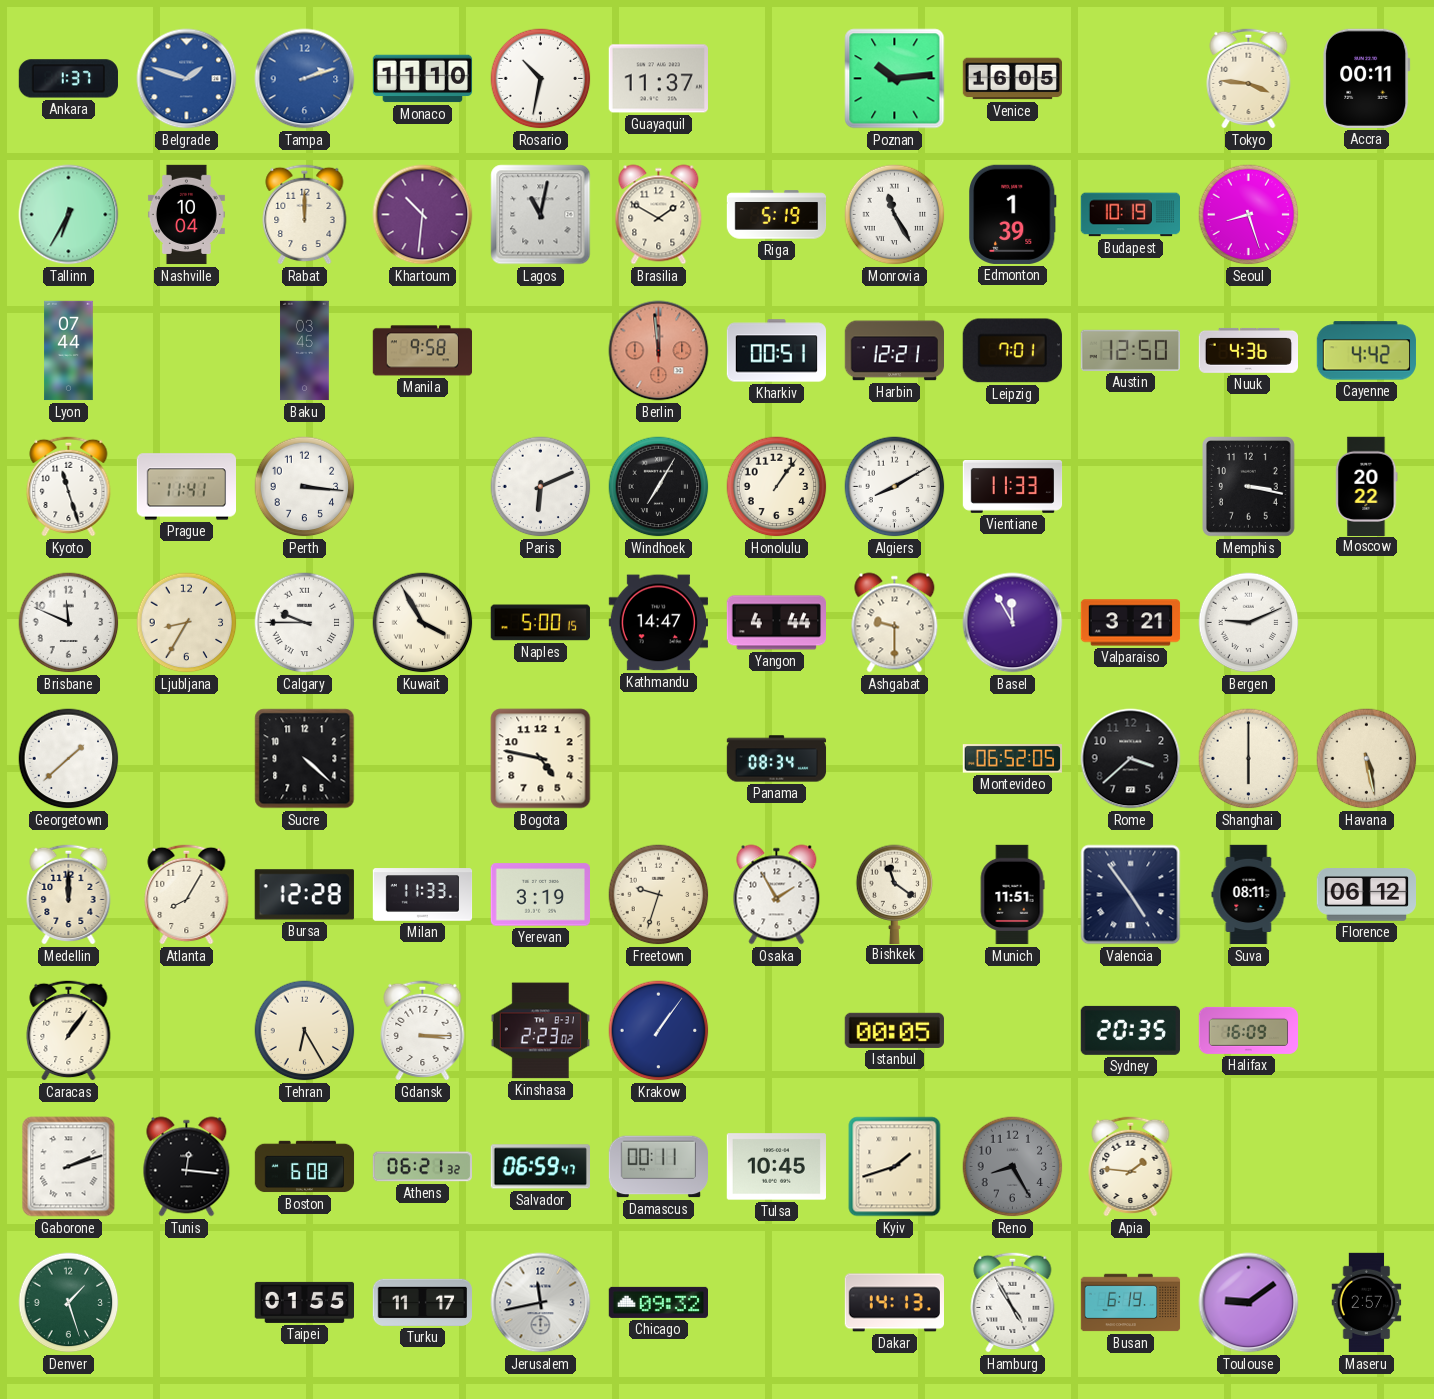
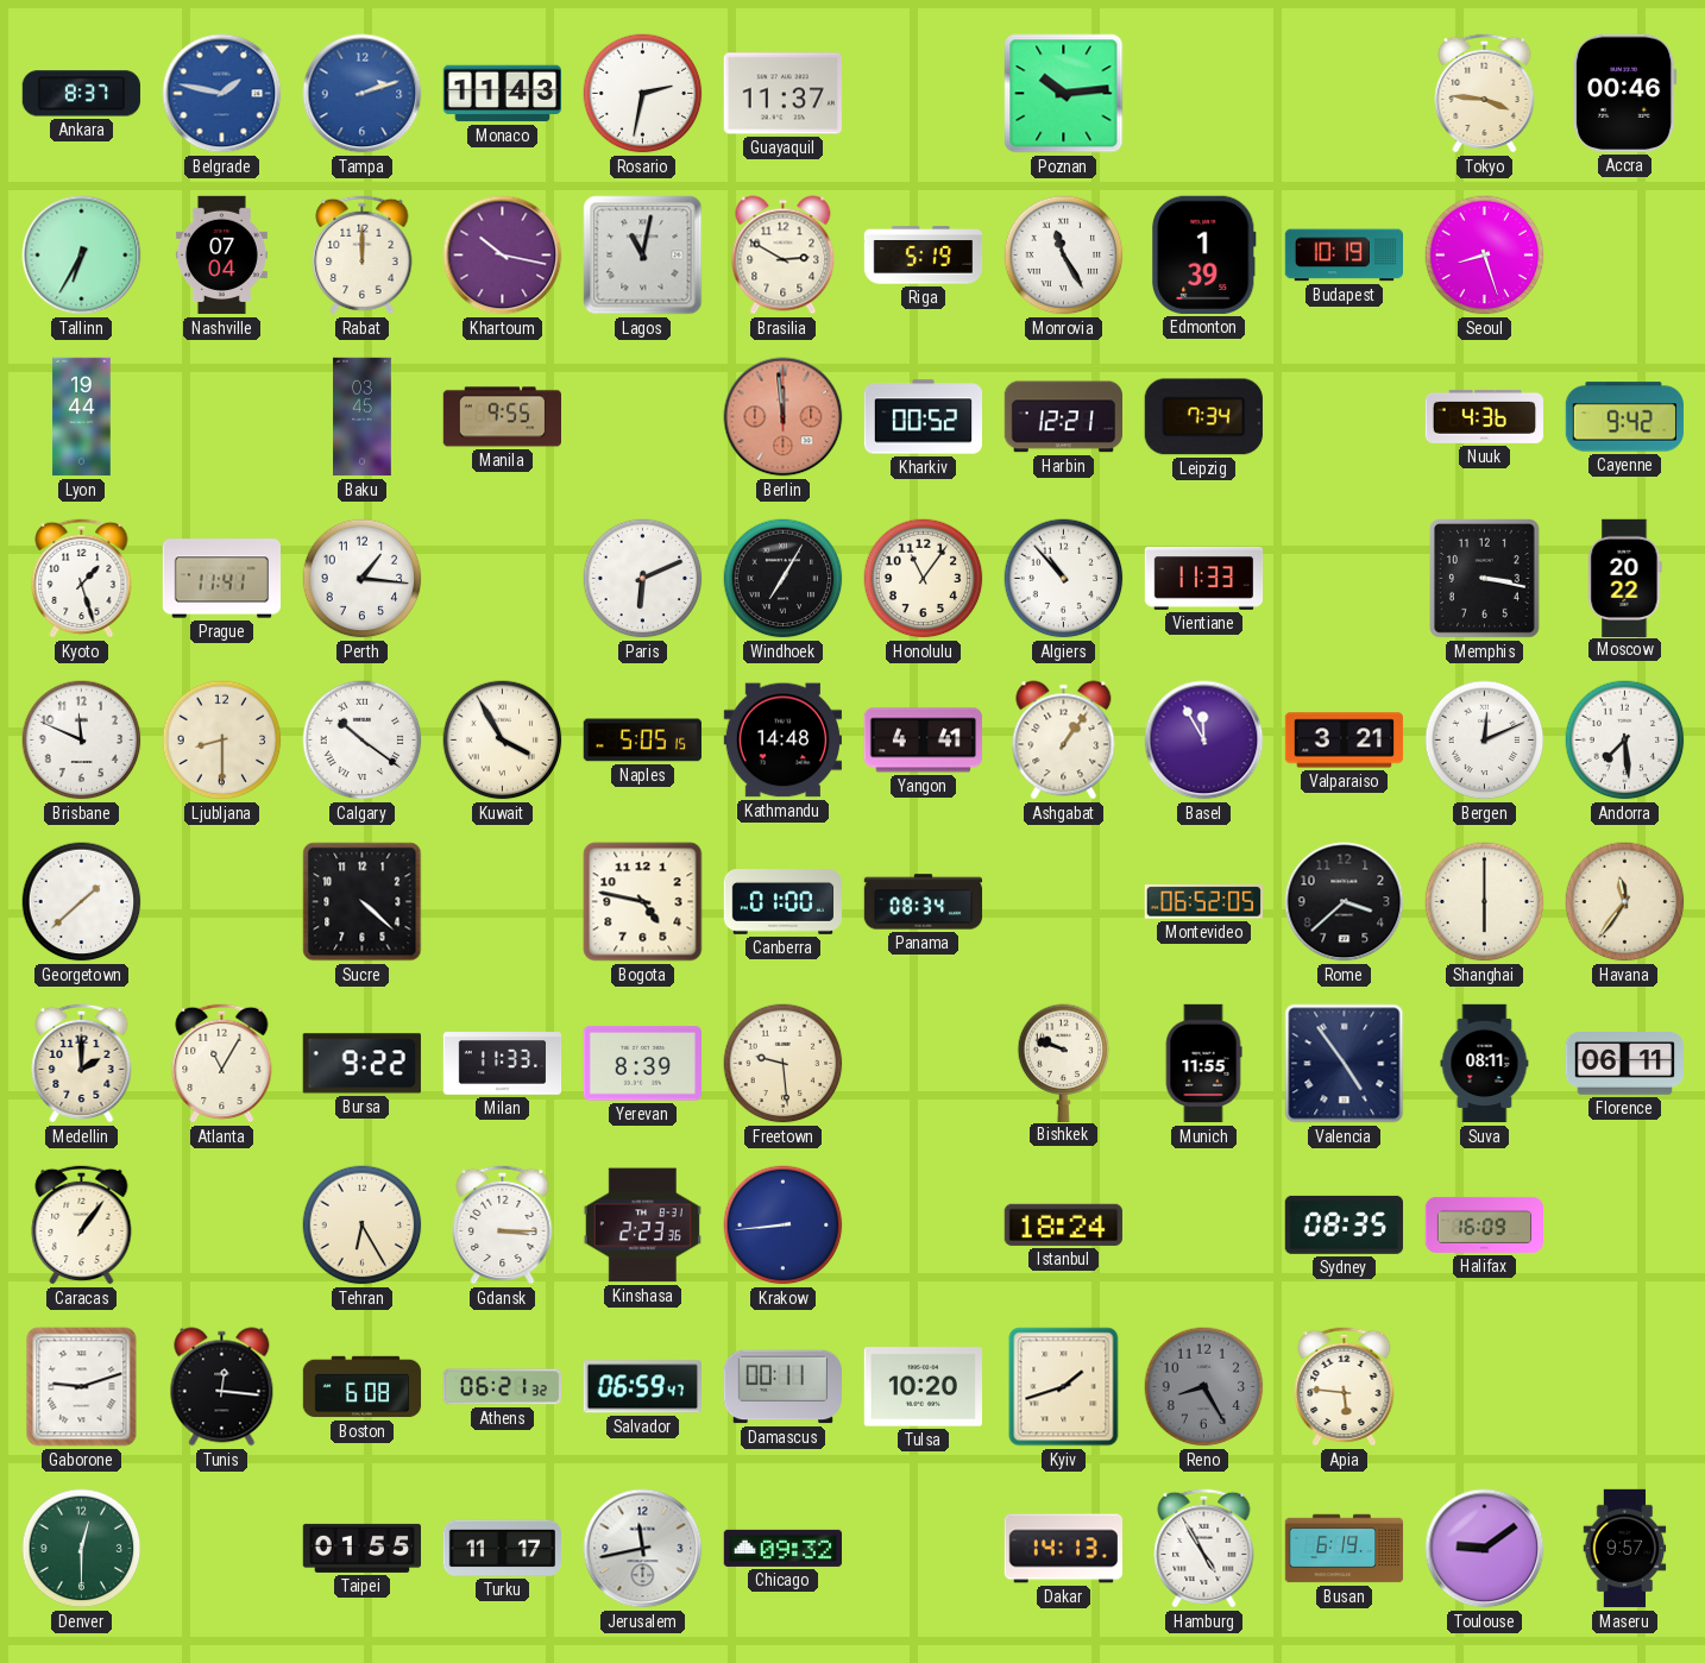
Ankara: 1:37 -> 8:37
Belgrade: 1:48 -> 1:47
Monaco: 11:10 -> 11:43
Rosario: 10:32 -> 2:32
Venice: 16:05 -> none
Accra: 00:11 -> 00:46
Nashville: 10:04 -> 07:04
Khartoum: 10:31 -> 10:17
Brasilia: 1:50 -> 2:50
Lyon: 07:44 -> 19:44
Manila: 9:58 -> 9:55
Kharkiv: 00:51 -> 00:52
Leipzig: 7:01 -> 7:34
Austin: 12:50 -> none
Cayenne: 4:42 -> 9:42
Kyoto: 11:27 -> 1:27
Perth: 3:16 -> 1:16
Honolulu: 1:06 -> 11:06
Algiers: 8:10 -> 10:53
Ljubljana: 8:35 -> 8:30
Calgary: 9:45 -> 10:21
Naples: 5:00 -> 5:05
Kathmandu: 14:47 -> 14:48
Yangon: 4:44 -> 4:41
Ashgabat: 9:30 -> 1:06
Bergen: 9:11 -> 12:11
Andorra: none -> 7:29
Canberra: none -> 01:00
Havana: 5:28 -> 11:36
Medellin: 12:00 -> 2:00
Atlanta: 8:05 -> 11:05
Bursa: 12:28 -> 9:22
Yerevan: 3:19 -> 8:39
Freetown: 9:33 -> 9:29
Osaka: 1:55 -> none
Bishkek: 11:21 -> 9:48
Munich: 11:51 -> 11:55
Florence: 06:12 -> 06:11
Kinshasa: 2:23:02 -> 2:23:36
Krakow: 1:06 -> 8:44
Istanbul: 00:05 -> 18:24
Sydney: 20:35 -> 08:35
Gaborone: 2:12 -> 9:12
Tulsa: 10:45 -> 10:20
Apia: 1:46 -> 5:46
Denver: 1:27 -> 12:30
Maseru: 2:57 -> 9:57
